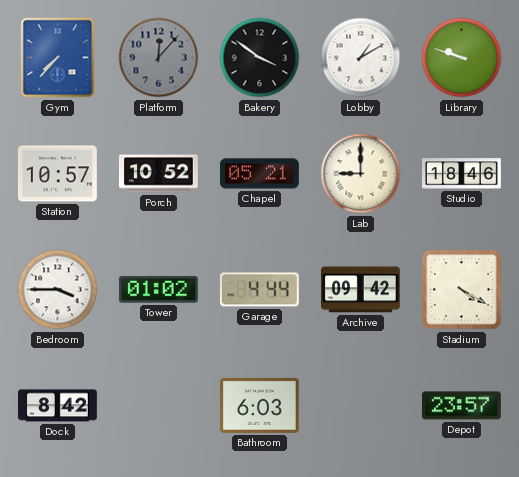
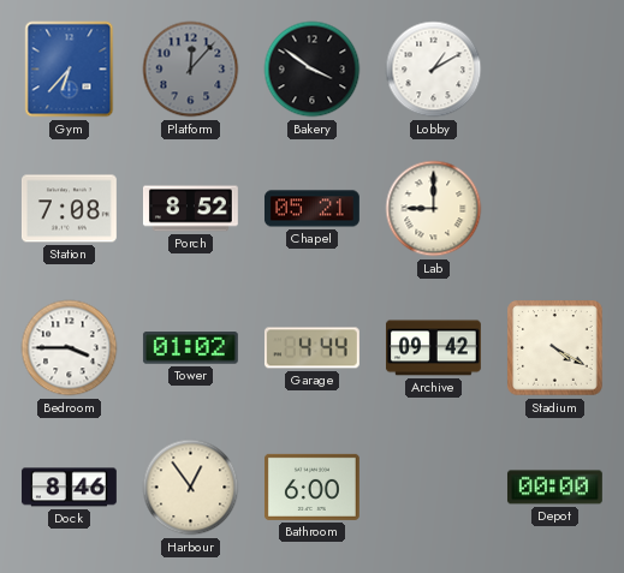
Gym: 7:37 -> 6:37
Library: 9:48 -> none
Station: 10:57 -> 7:08
Porch: 10:52 -> 8:52
Studio: 18:46 -> none
Dock: 8:42 -> 8:46
Harbour: none -> 12:54
Bathroom: 6:03 -> 6:00
Depot: 23:57 -> 00:00
